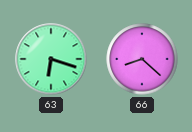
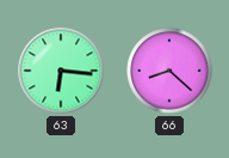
63: 6:18 -> 6:16
